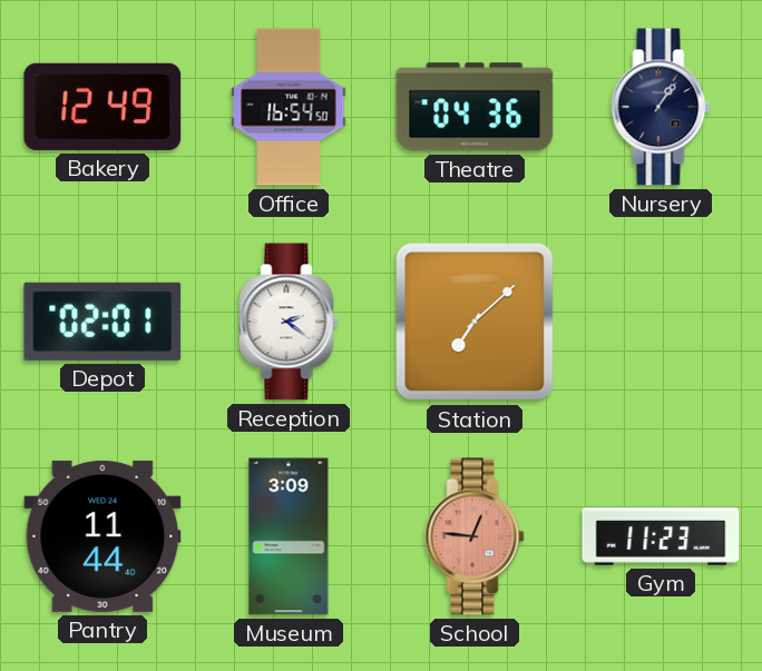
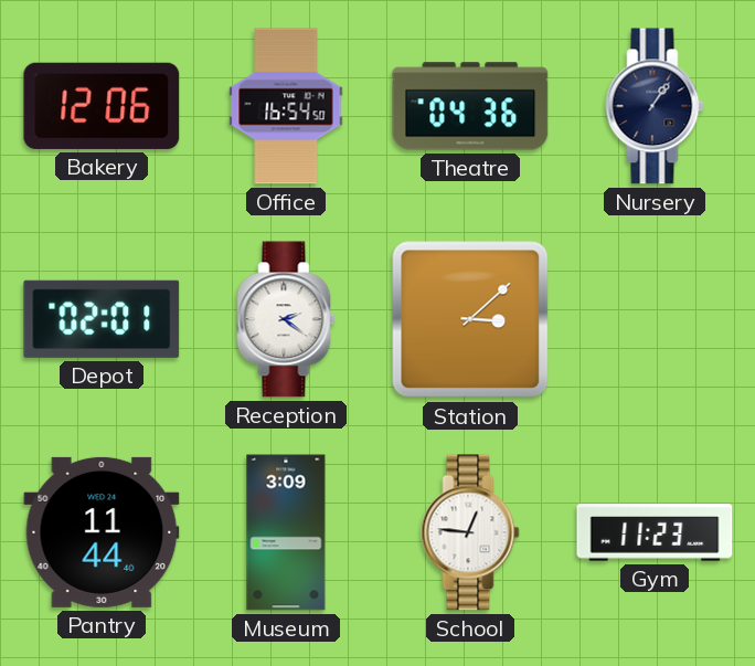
Bakery: 12:49 -> 12:06
Station: 7:08 -> 3:08
School dial: salmon -> white
